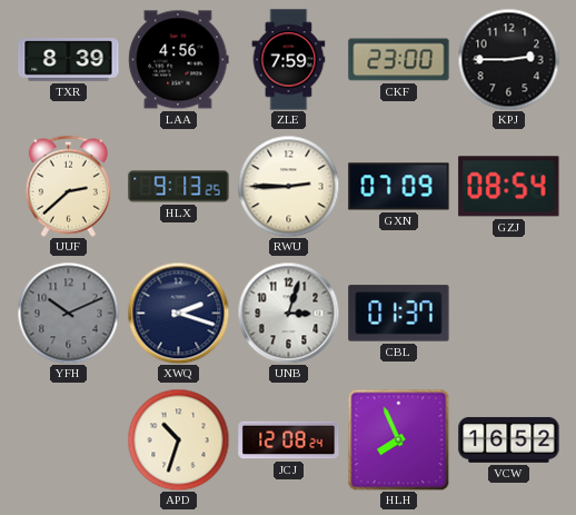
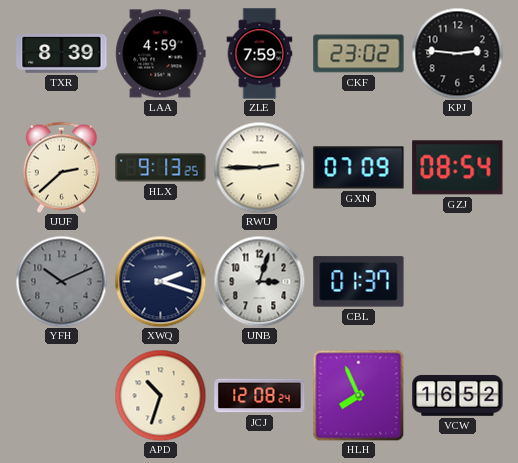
LAA: 4:56 -> 4:59
CKF: 23:00 -> 23:02
KPJ: 2:45 -> 2:46
